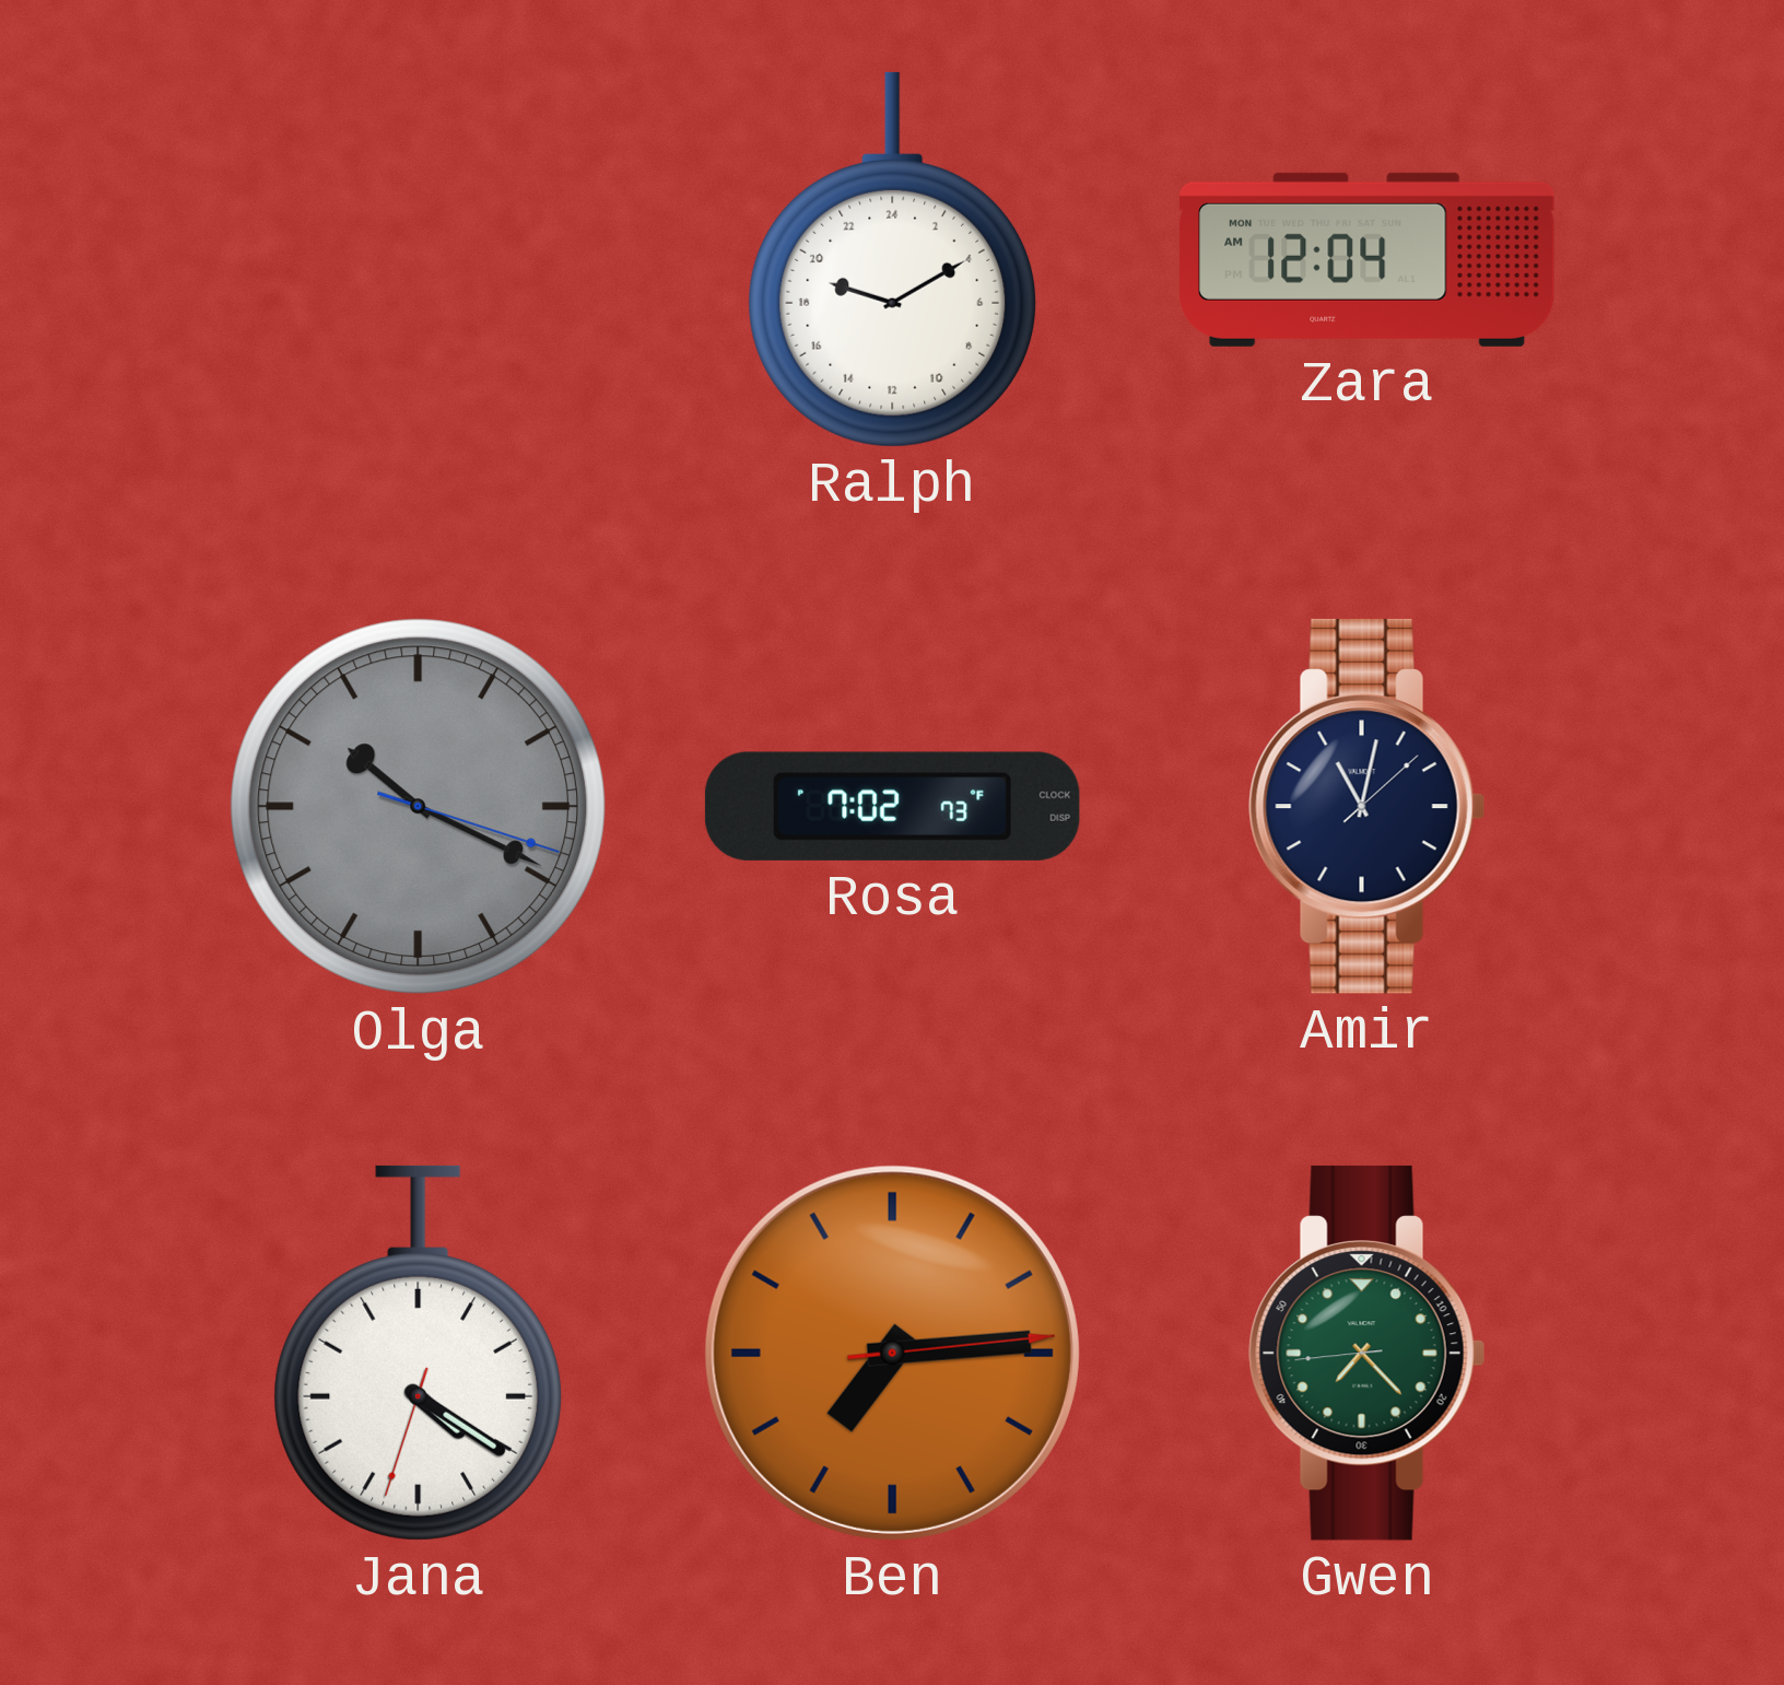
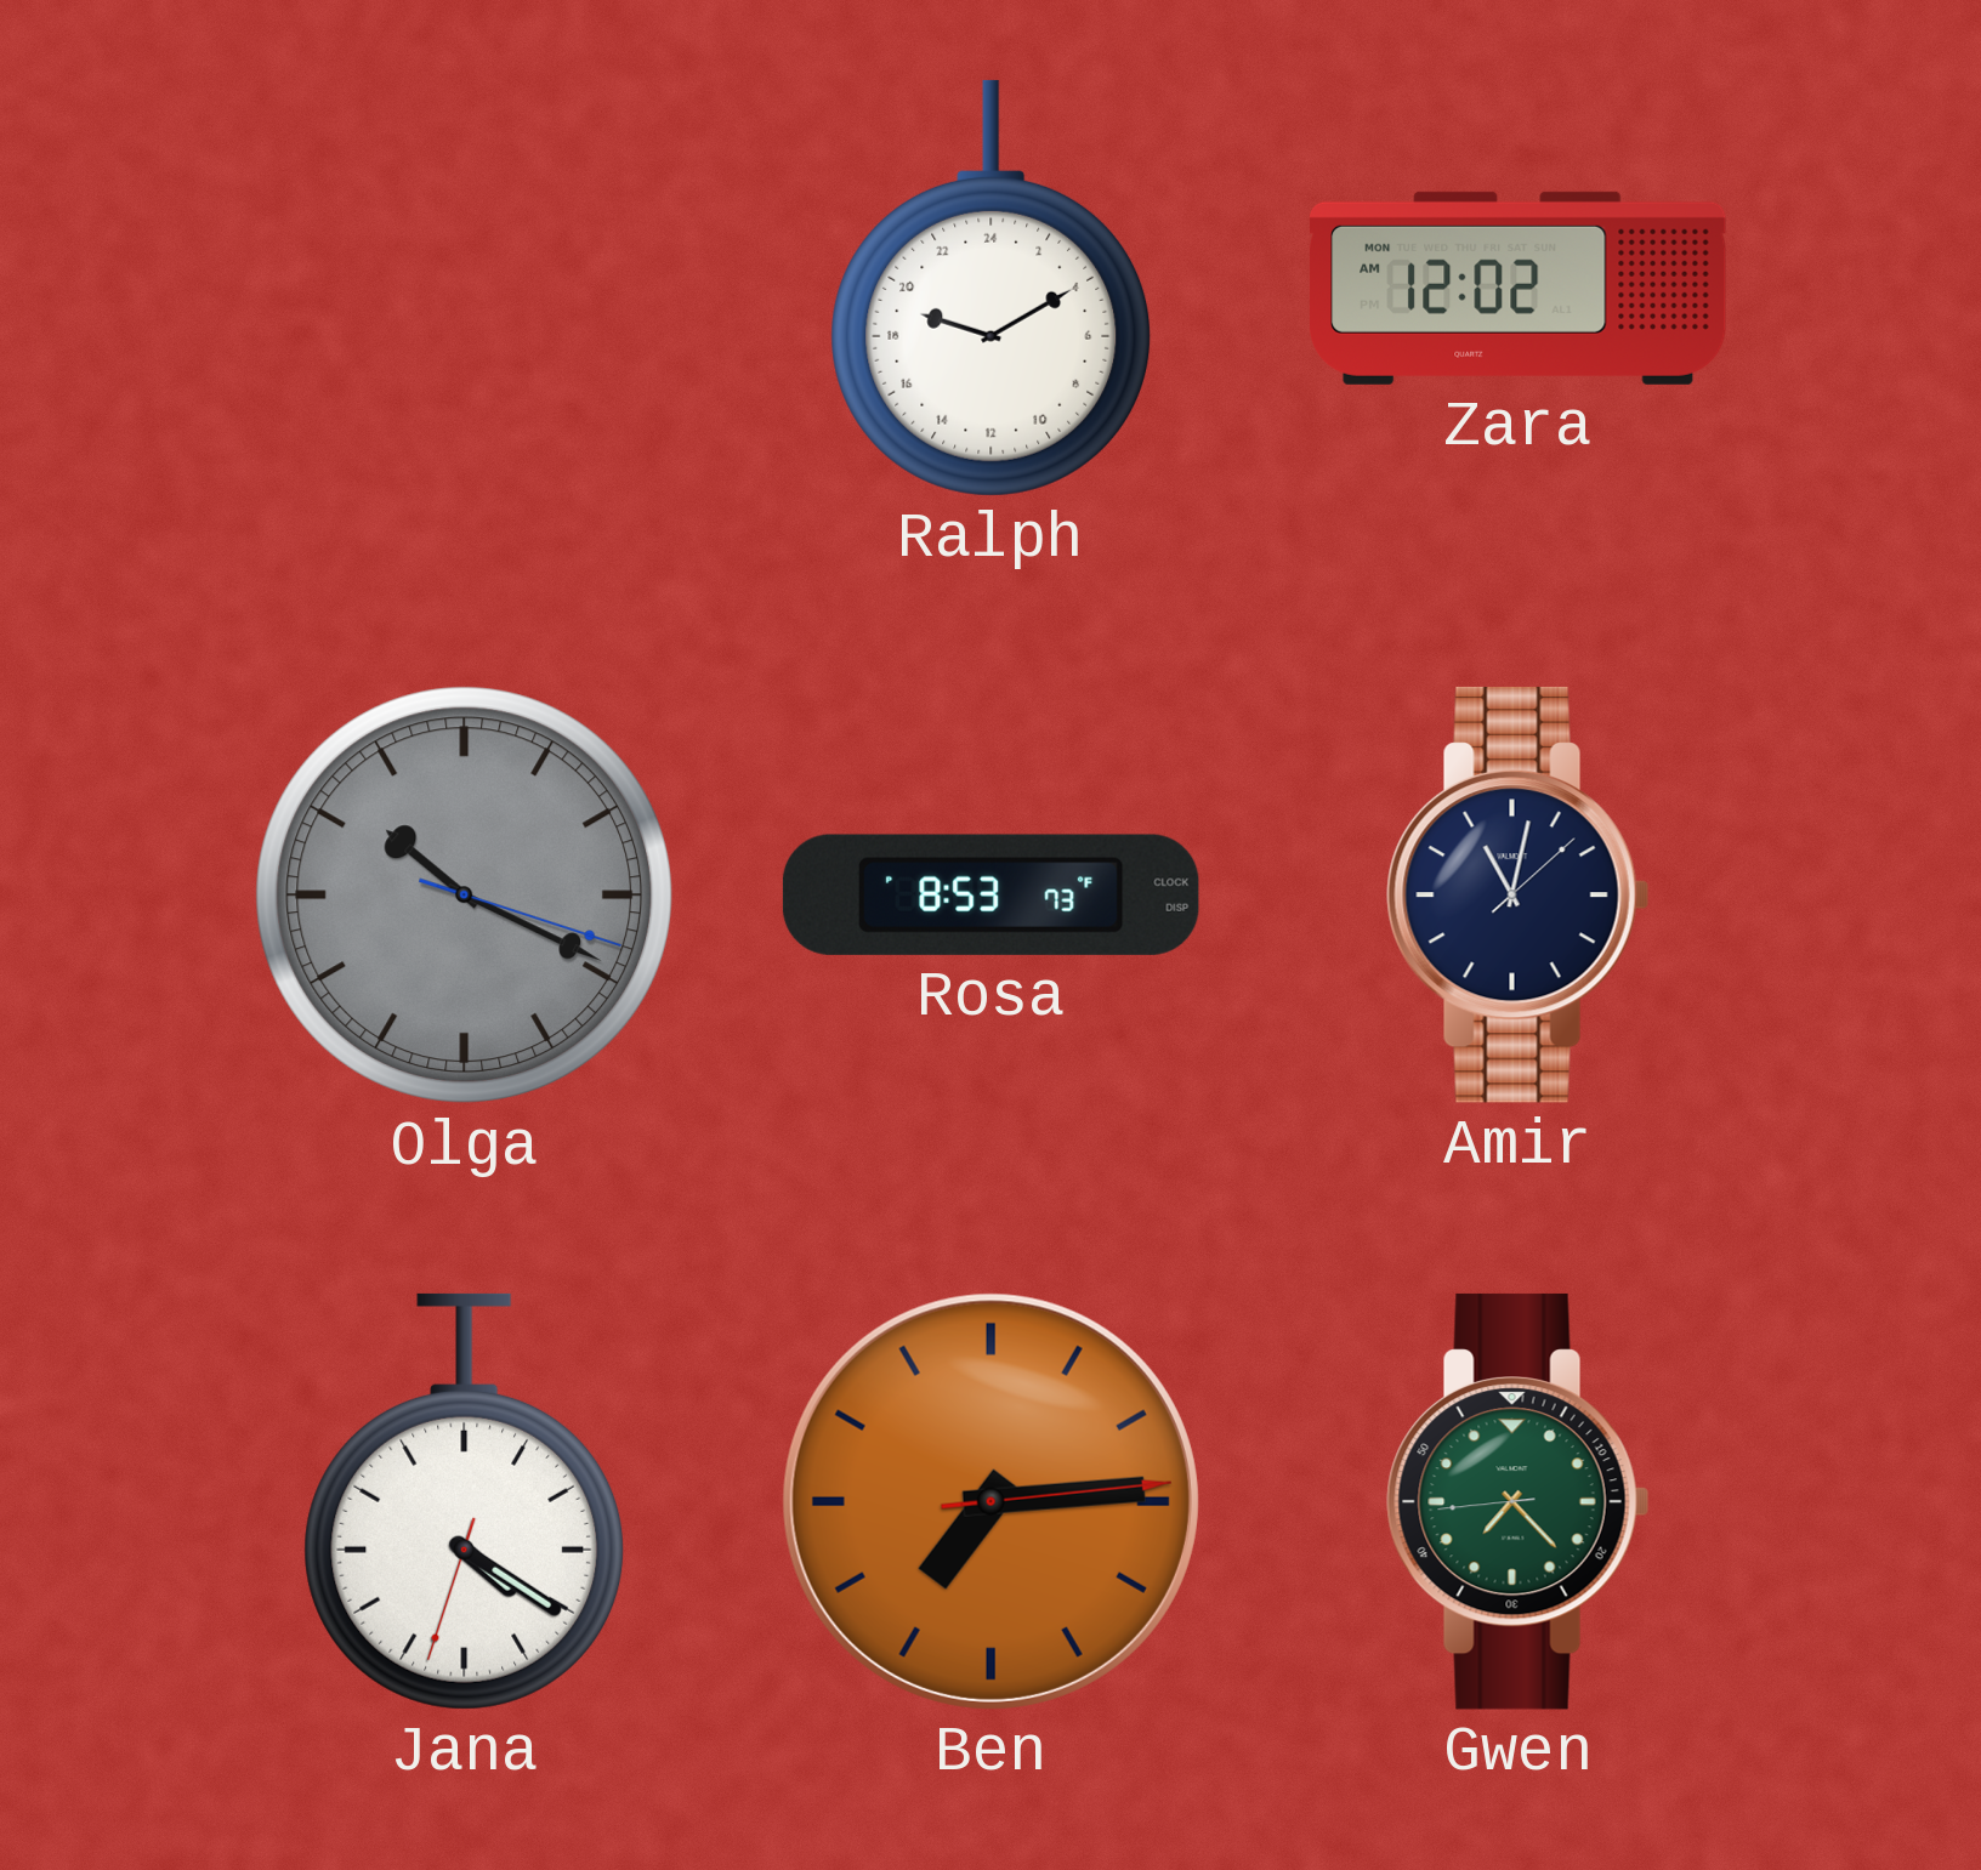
Zara: 12:04 -> 12:02
Rosa: 7:02 -> 8:53
